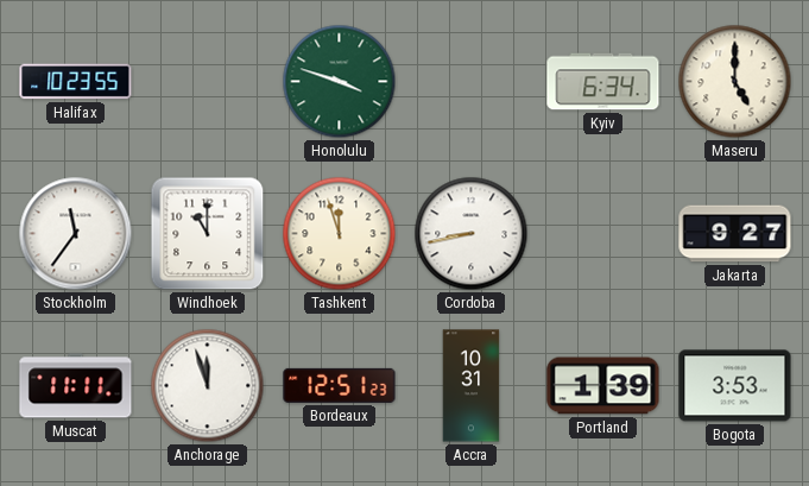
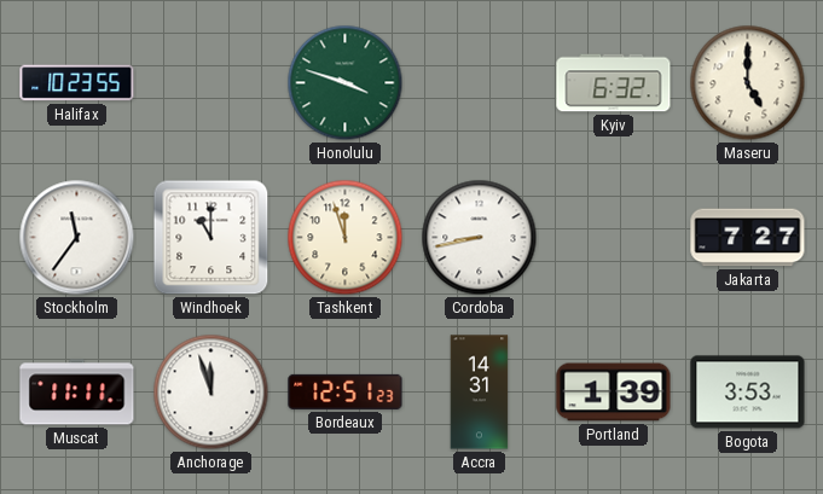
Kyiv: 6:34 -> 6:32
Jakarta: 9:27 -> 7:27
Accra: 10:31 -> 14:31
